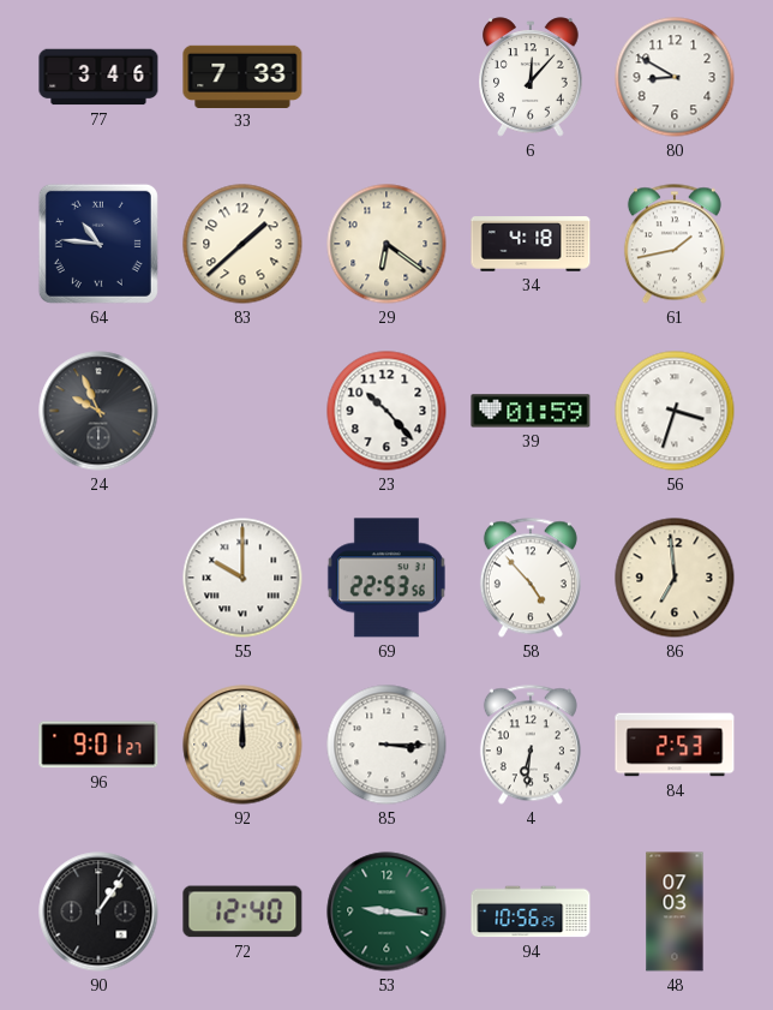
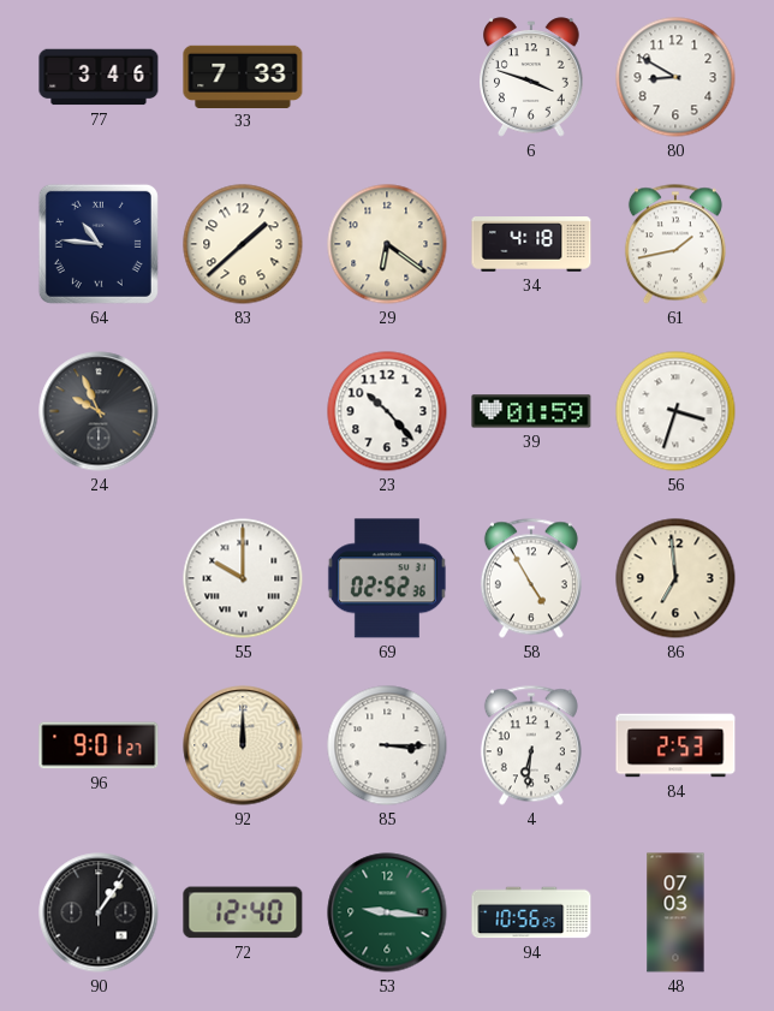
6: 12:07 -> 3:48
69: 22:53 -> 02:52
58: 4:53 -> 4:55
